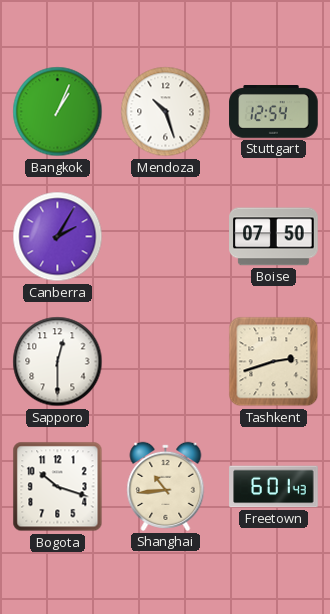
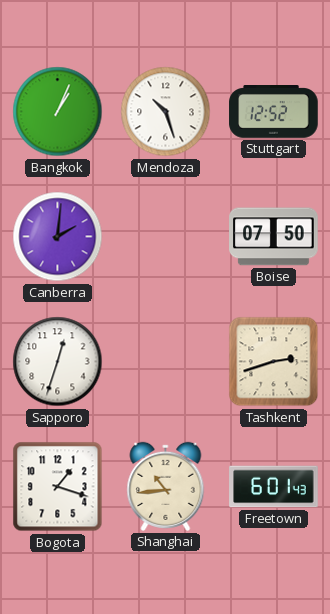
Stuttgart: 12:54 -> 12:52
Canberra: 2:05 -> 2:01
Sapporo: 12:30 -> 12:33
Bogota: 10:18 -> 1:18
